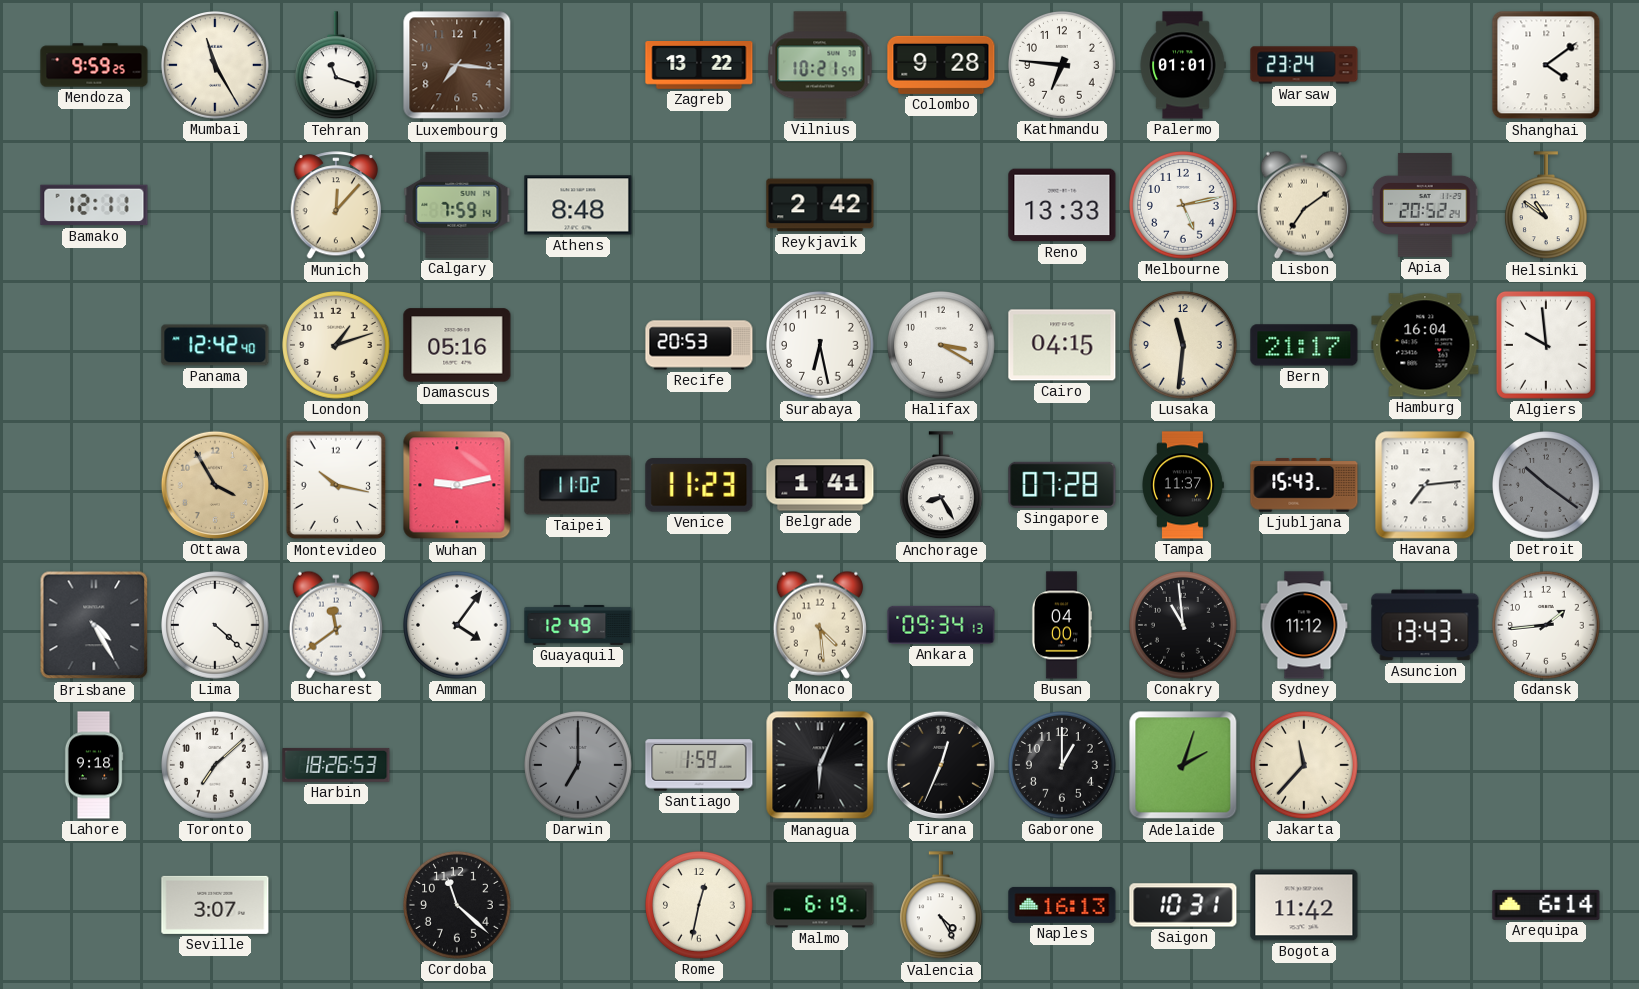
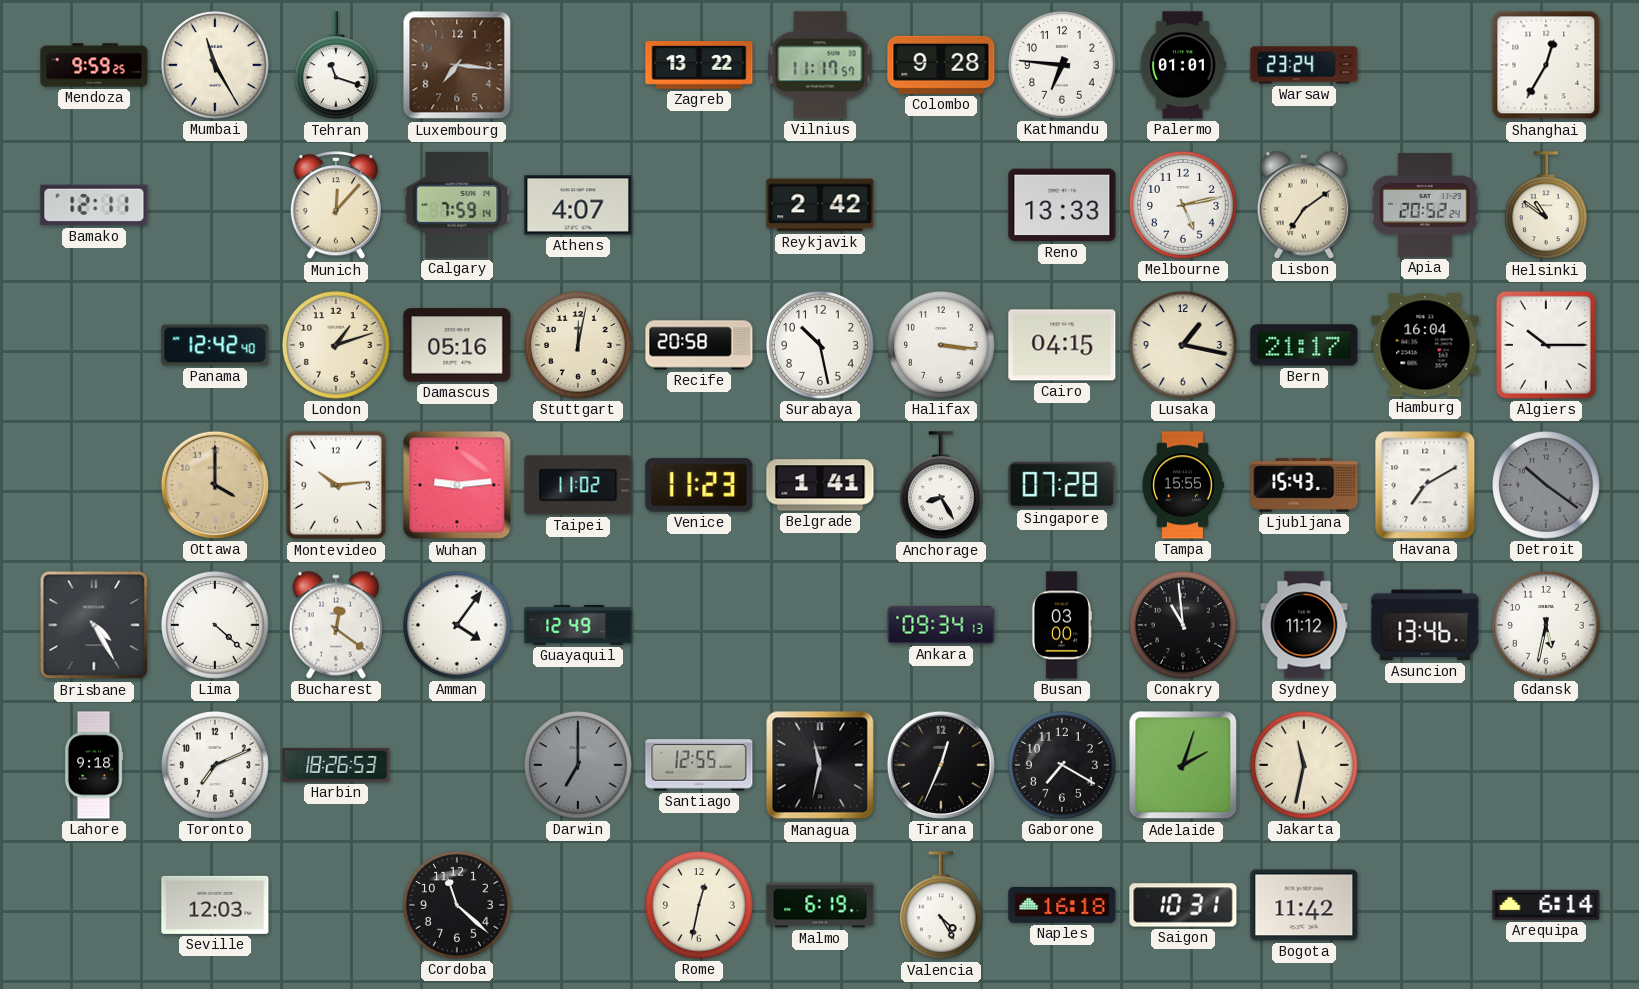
Vilnius: 10:21 -> 11:17
Shanghai: 4:09 -> 12:35
Athens: 8:48 -> 4:07
Stuttgart: none -> 12:02
Recife: 20:53 -> 20:58
Surabaya: 6:28 -> 10:28
Halifax: 3:20 -> 3:16
Lusaka: 11:31 -> 1:17
Algiers: 9:59 -> 10:15
Ottawa: 3:55 -> 4:00
Montevideo: 10:17 -> 10:14
Wuhan: 9:13 -> 9:14
Tampa: 11:37 -> 15:55
Havana: 7:14 -> 7:10
Bucharest: 11:39 -> 12:21
Monaco: 4:29 -> none
Busan: 04:00 -> 03:00
Asuncion: 13:43 -> 13:46
Gdansk: 1:44 -> 5:32
Toronto: 7:08 -> 7:11
Santiago: 1:59 -> 12:55
Managua: 6:04 -> 11:32
Gaborone: 1:00 -> 7:20
Jakarta: 11:37 -> 11:32
Seville: 3:07 -> 12:03
Naples: 16:13 -> 16:18
